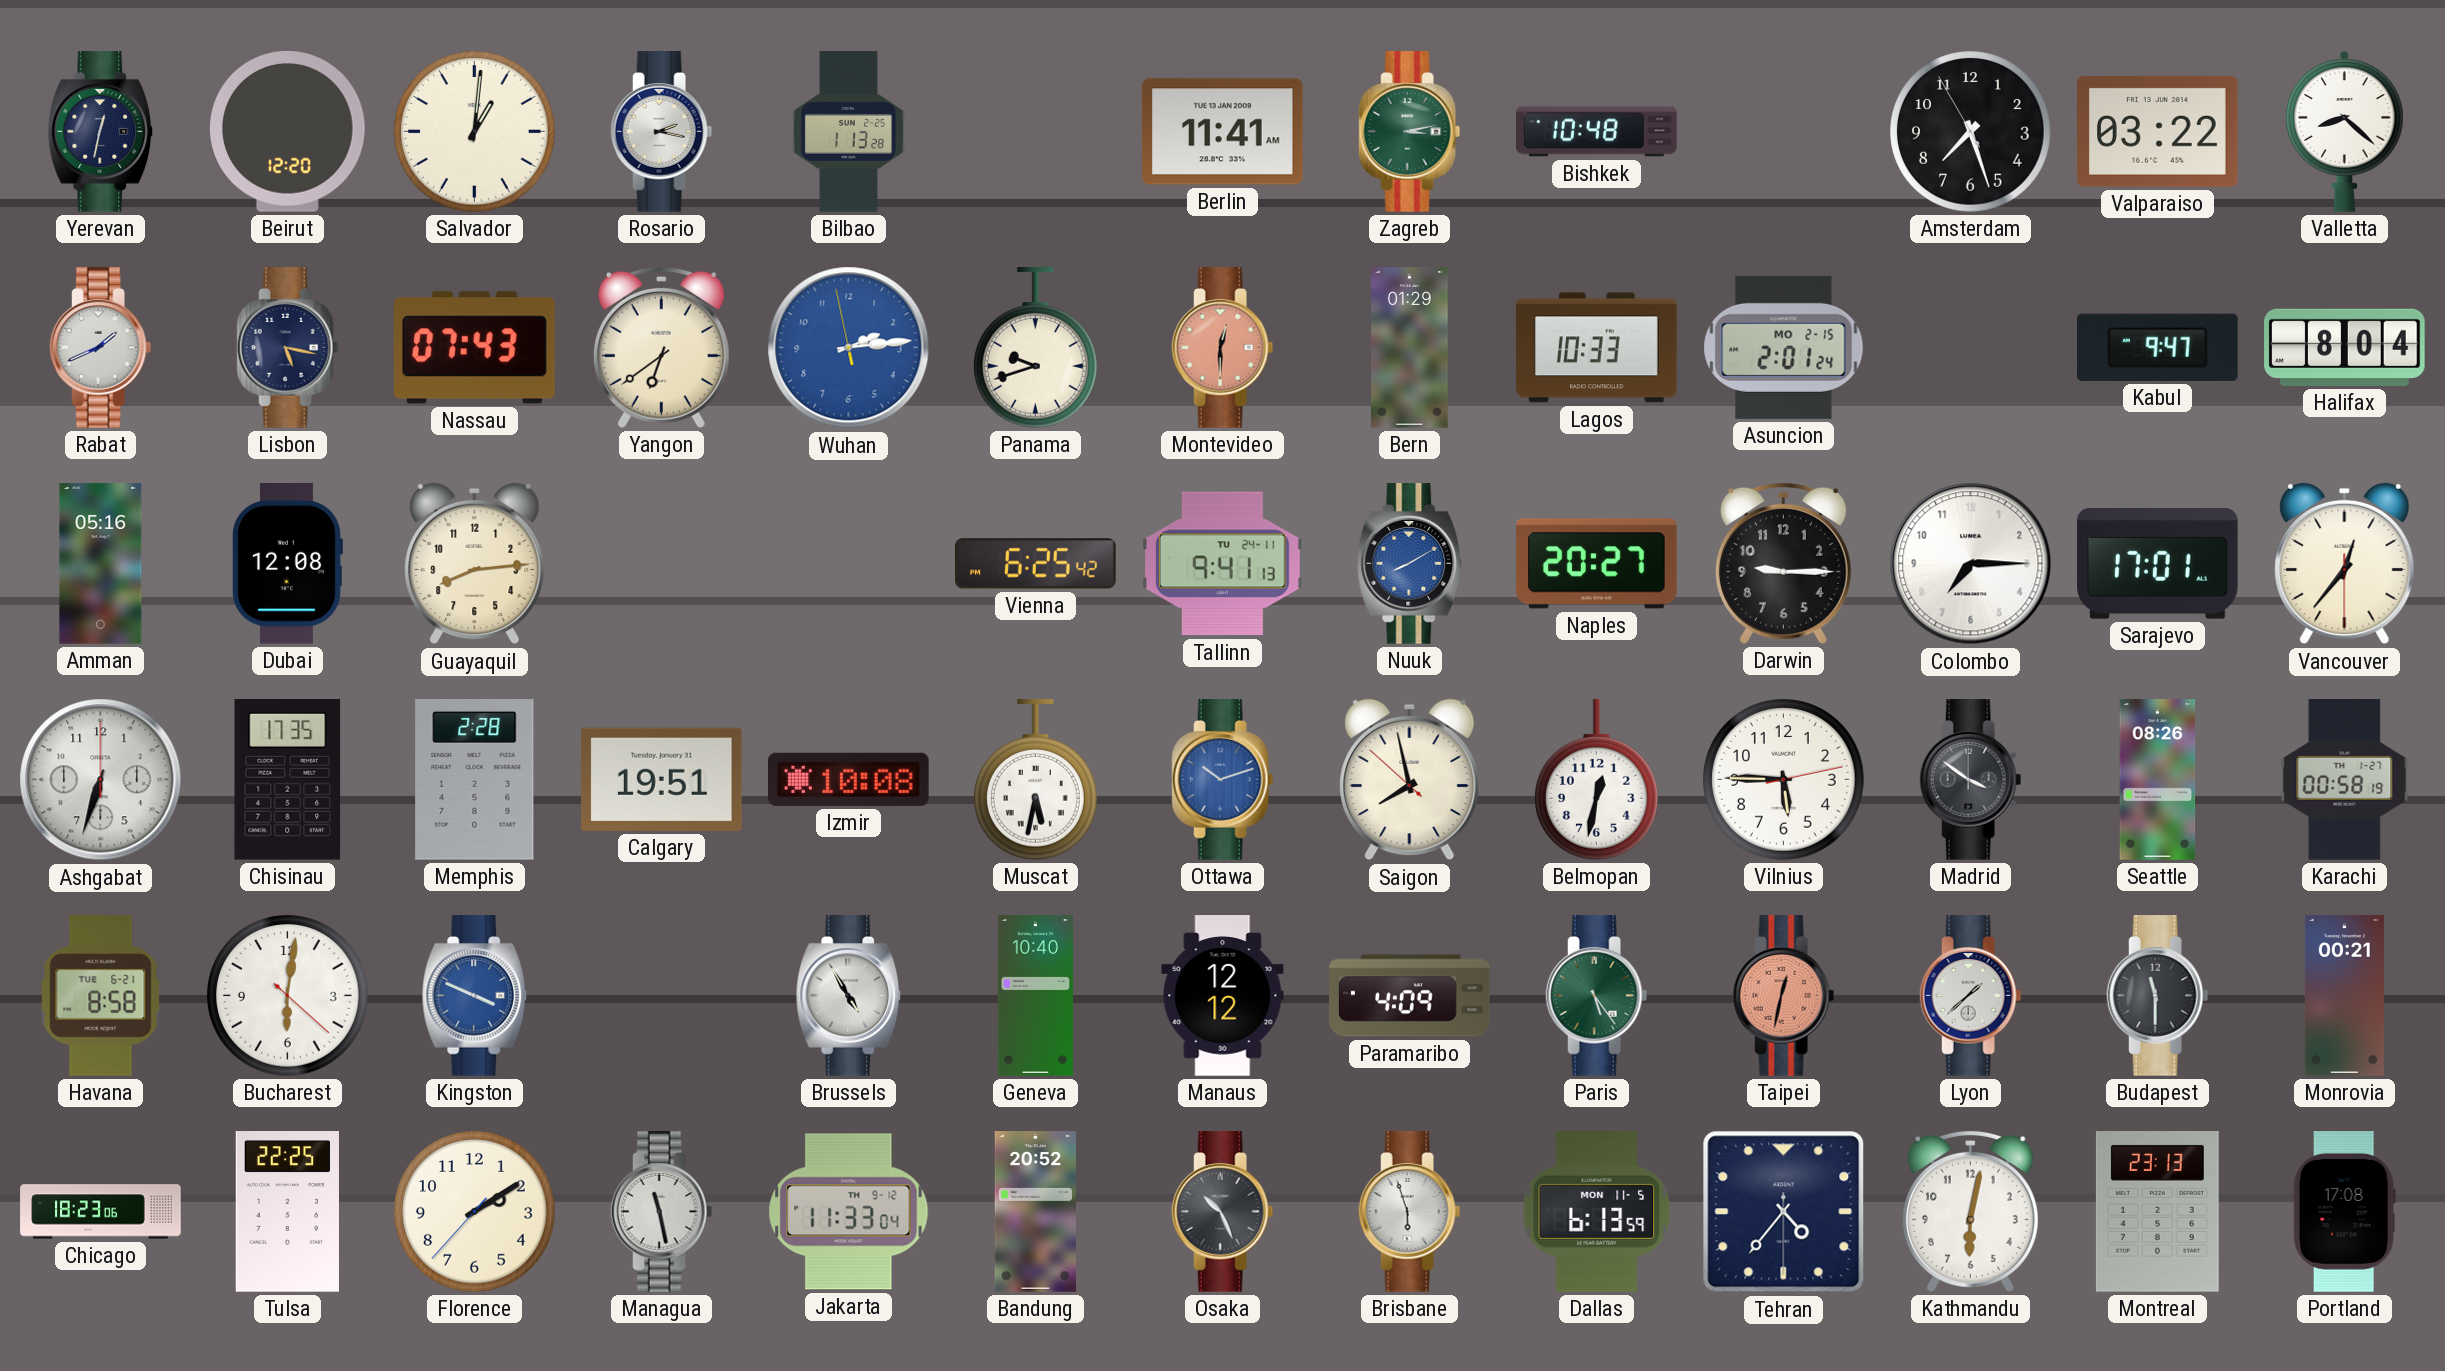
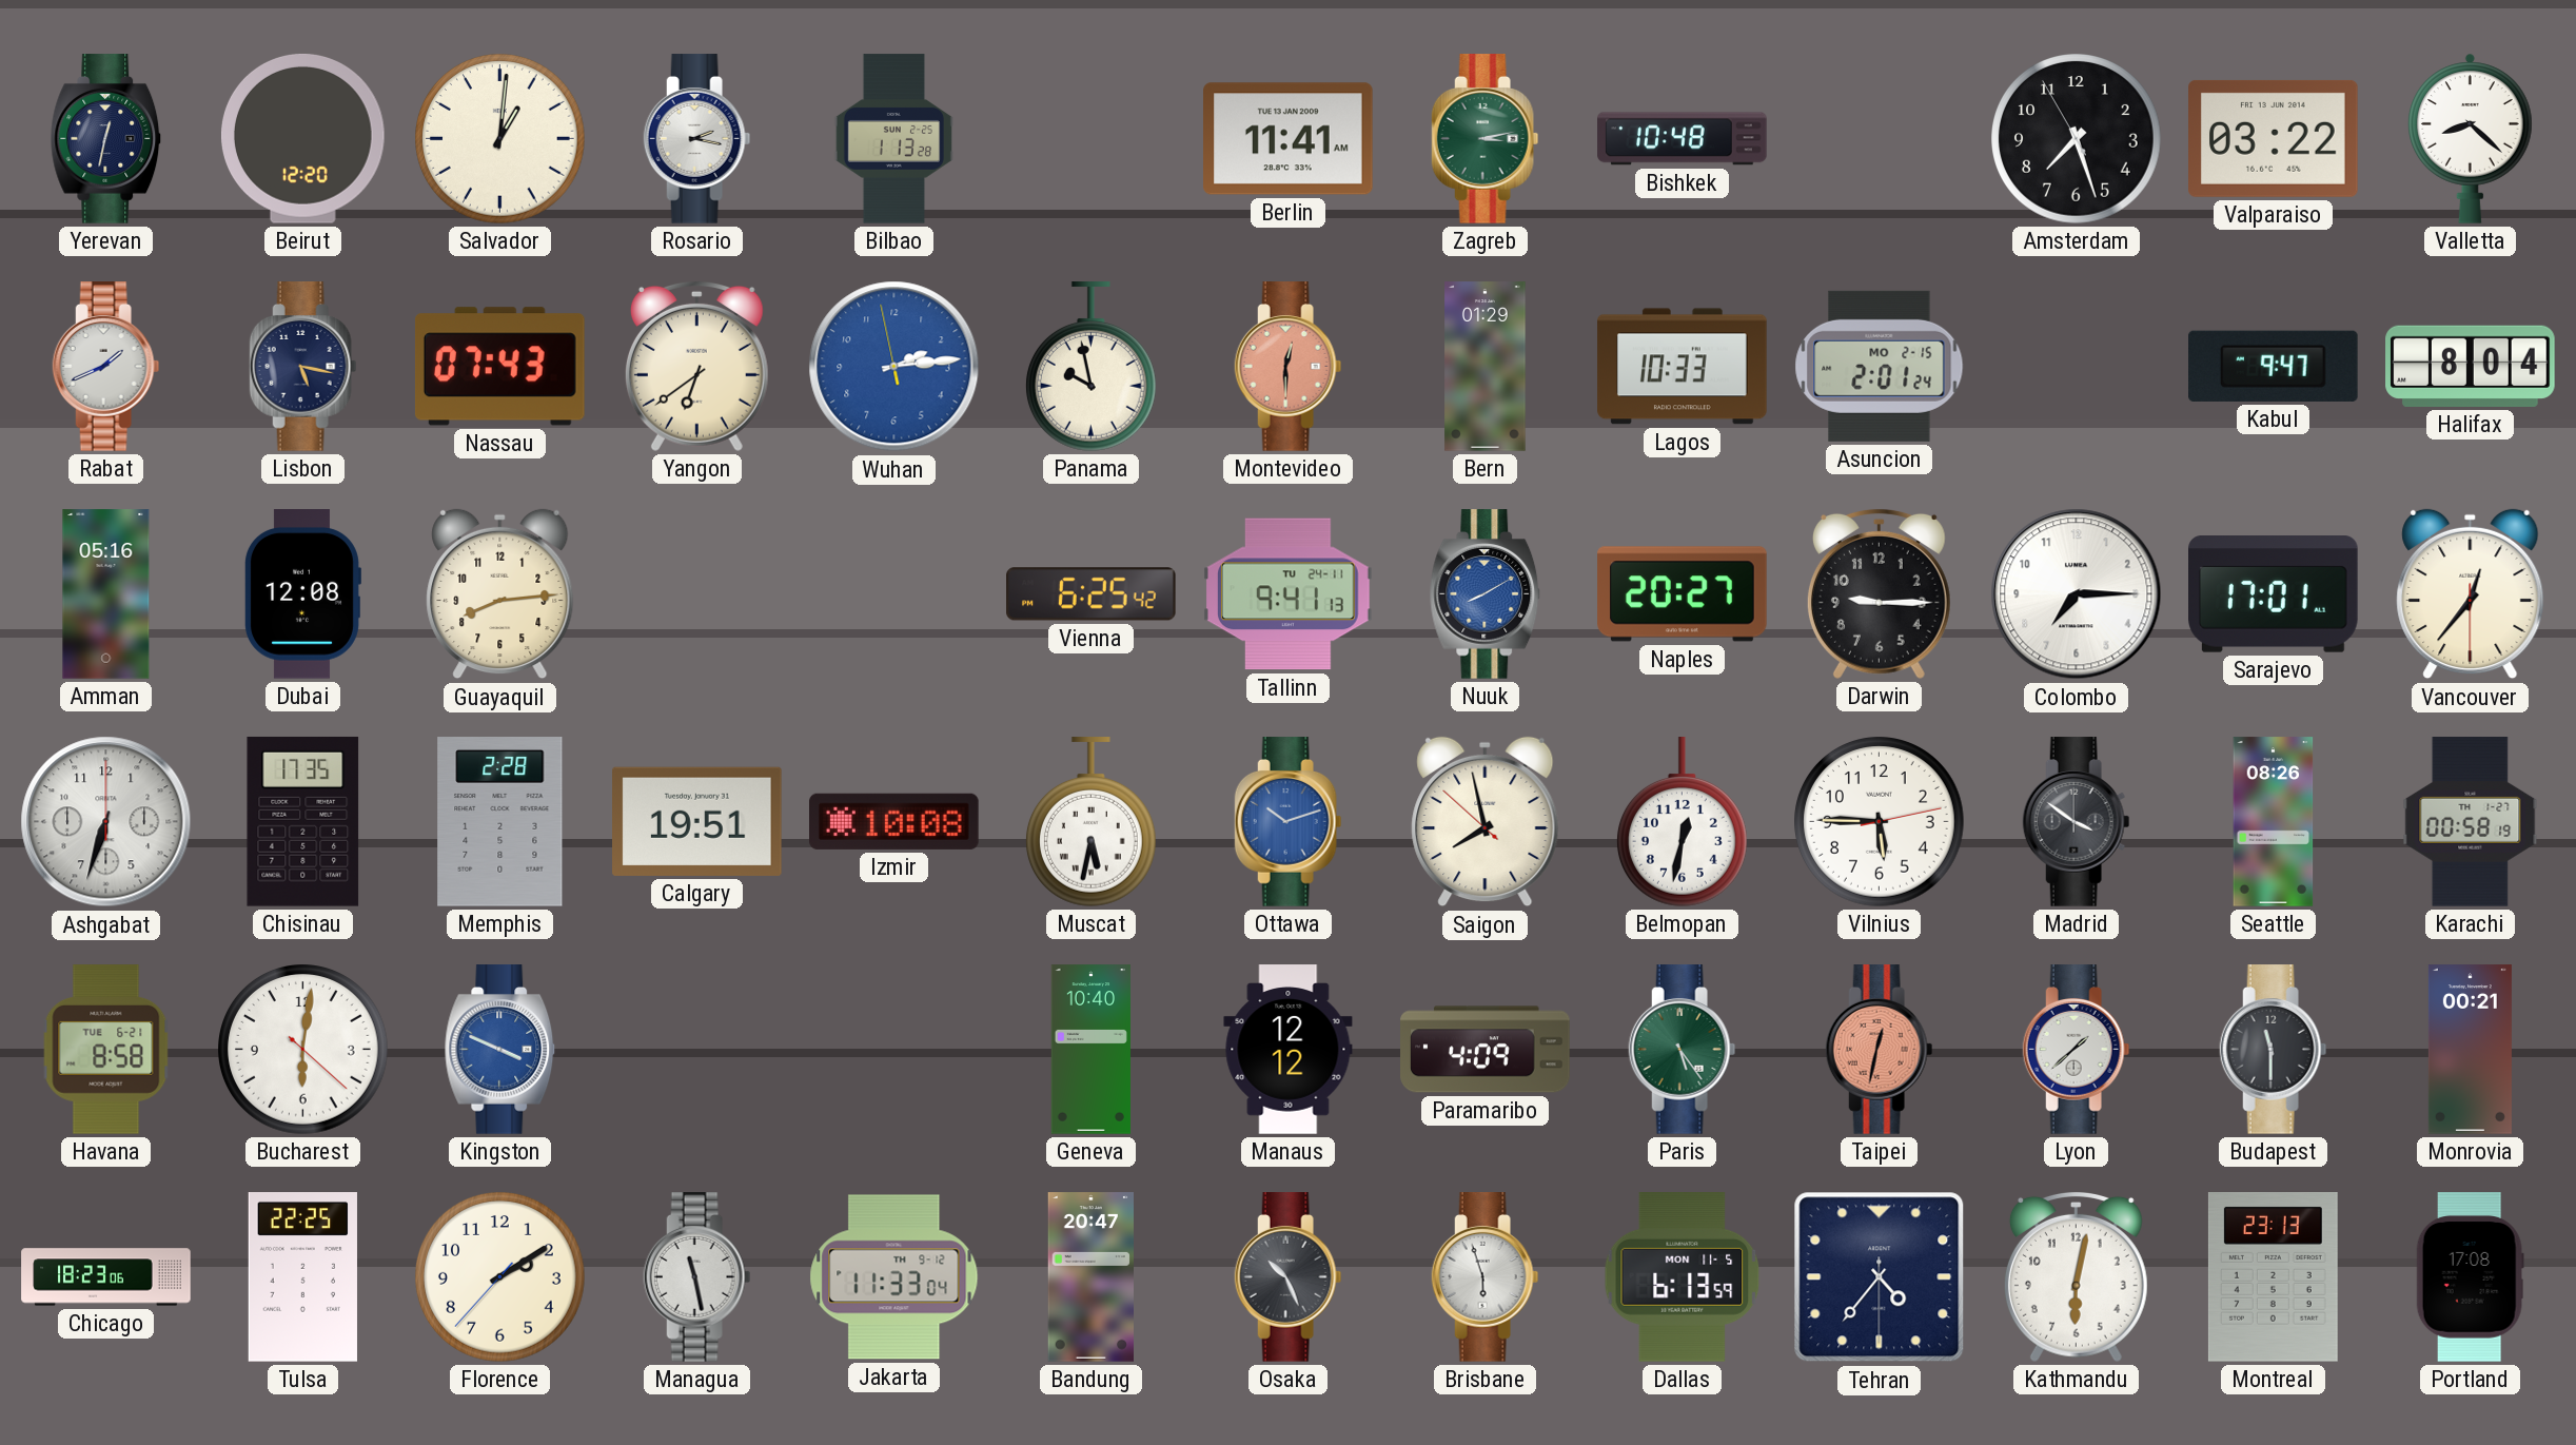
Panama: 9:42 -> 9:58
Brussels: 4:55 -> none
Bandung: 20:52 -> 20:47
